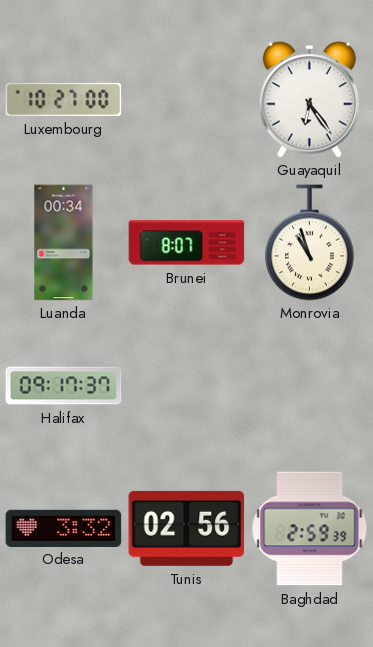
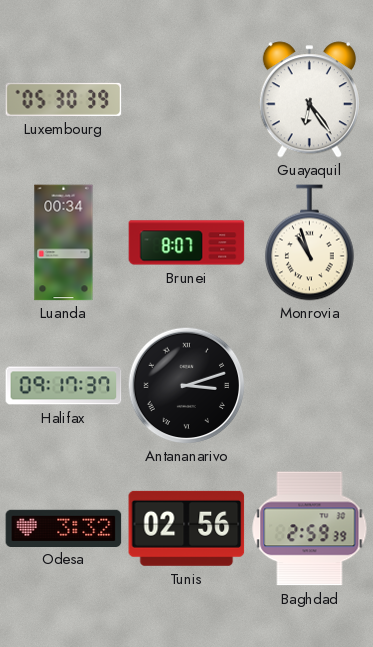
Luxembourg: 10:27 -> 05:30
Antananarivo: none -> 3:12
